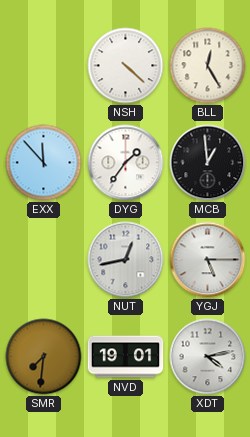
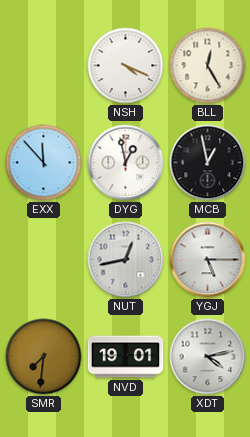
NSH: 4:22 -> 4:19
DYG: 1:36 -> 12:58
MCB: 12:59 -> 12:58
